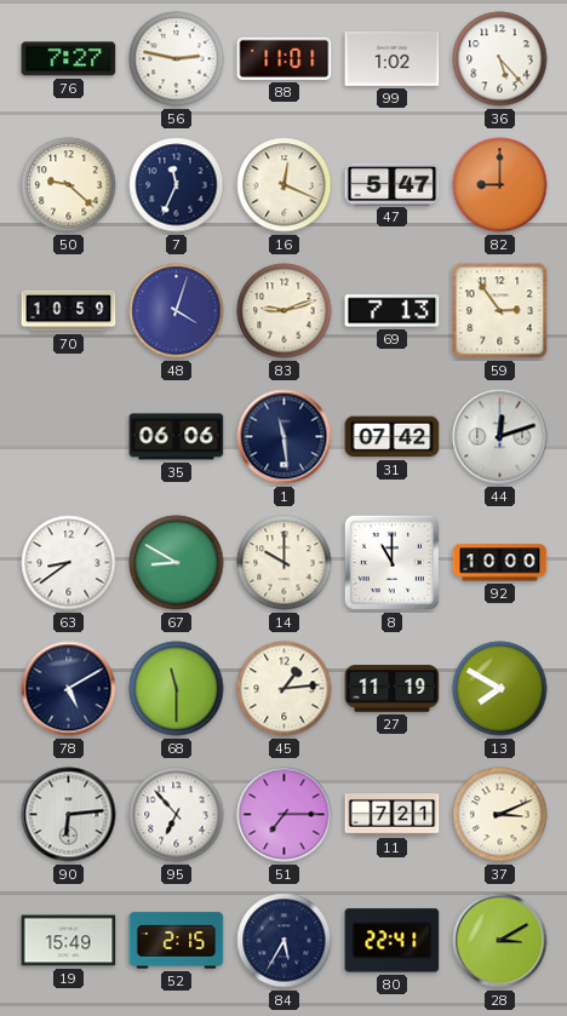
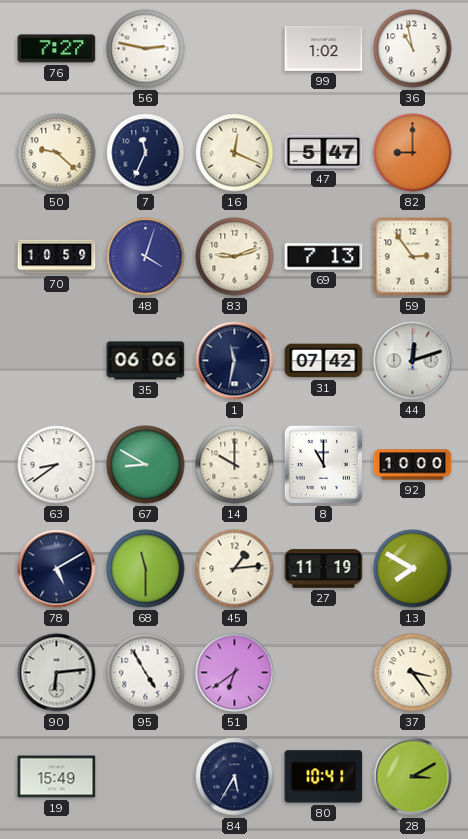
88: 11:01 -> none
36: 5:23 -> 10:58
1: 11:29 -> 11:32
95: 6:53 -> 4:55
51: 7:15 -> 6:39
11: 7:21 -> none
37: 3:11 -> 3:24
52: 2:15 -> none
80: 22:41 -> 10:41
